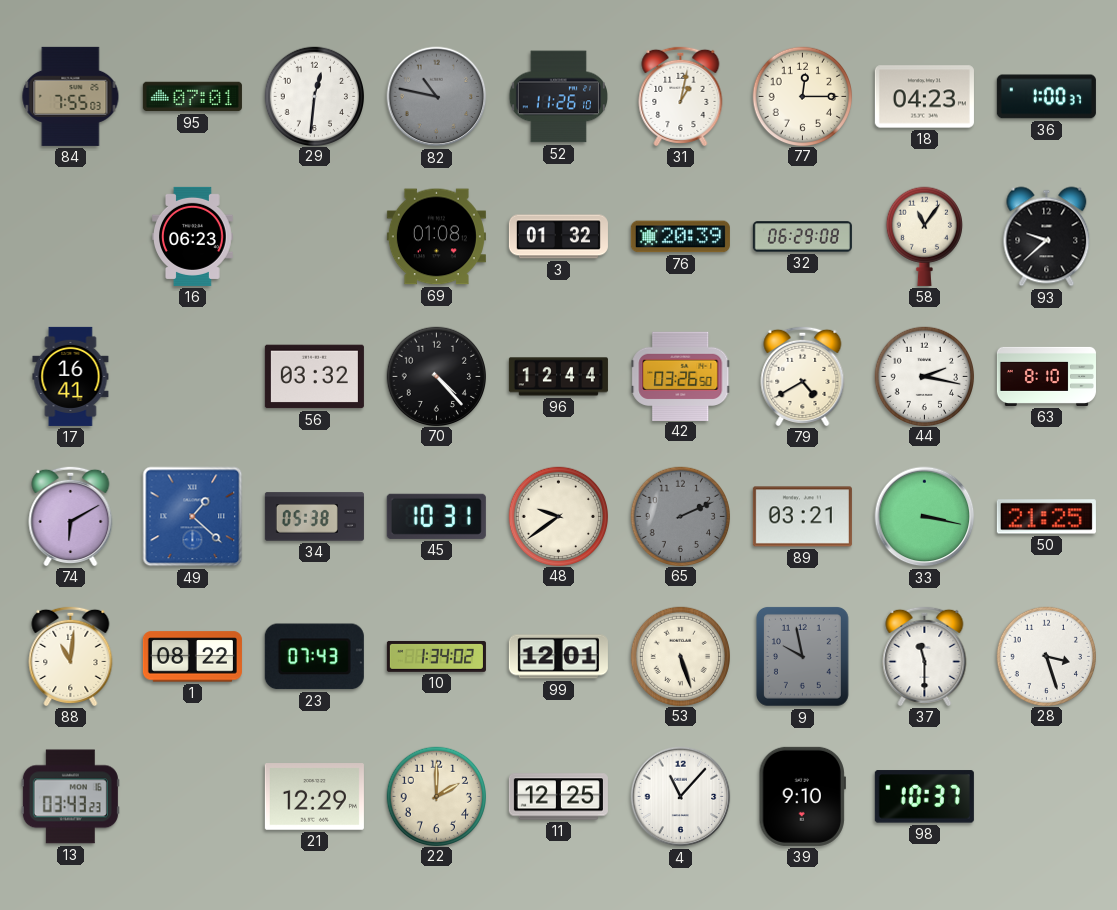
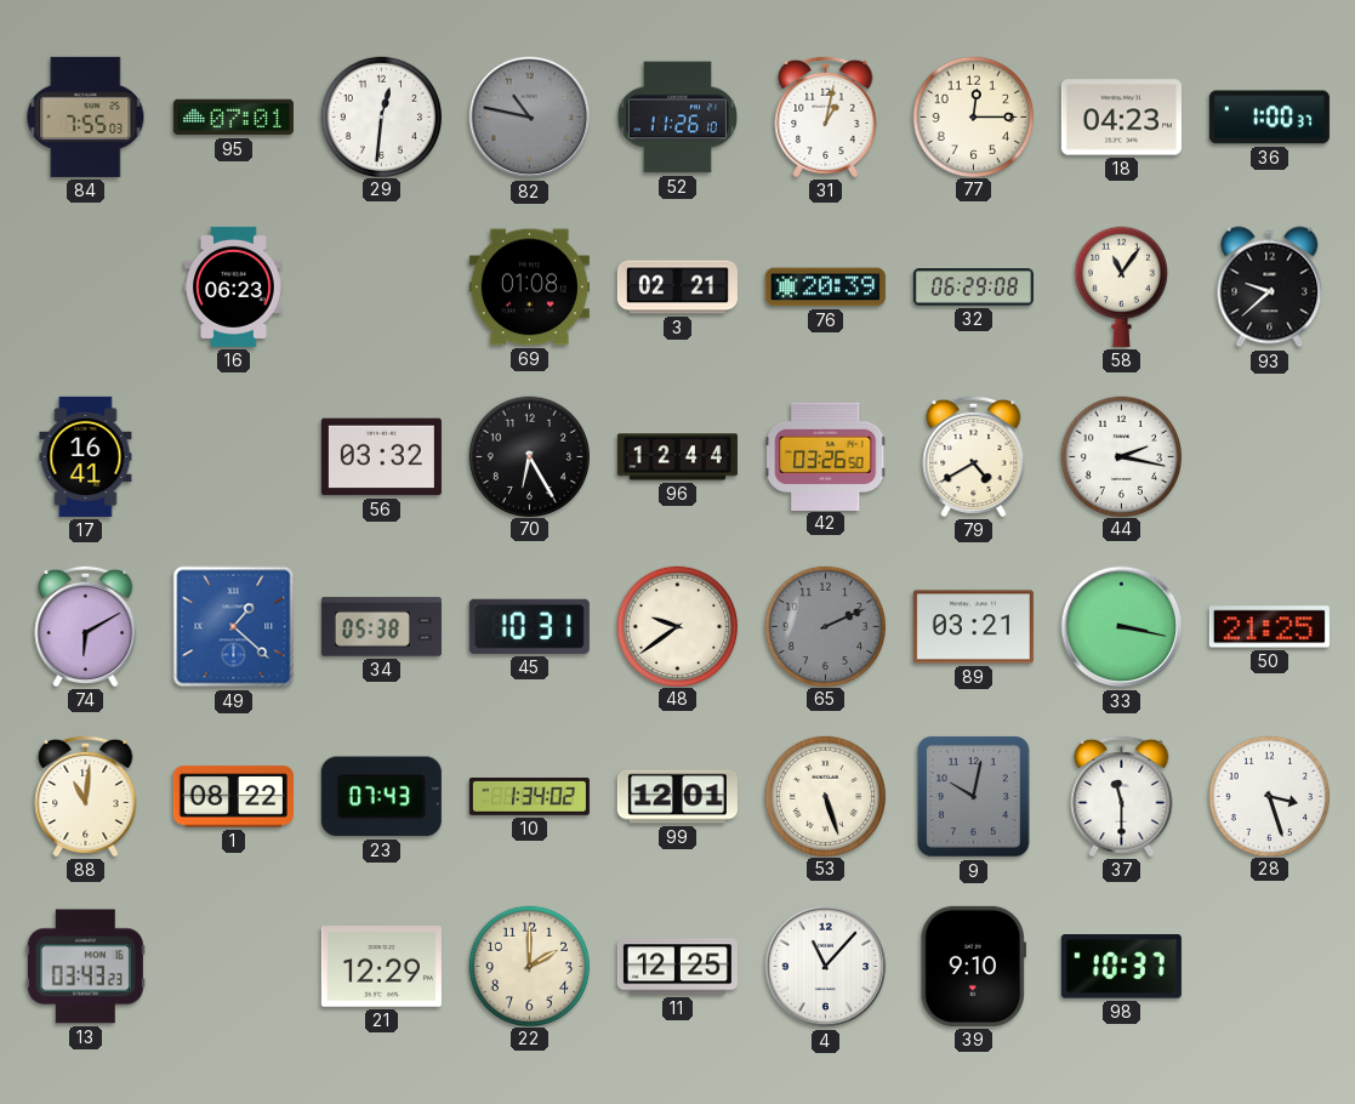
3: 01:32 -> 02:21
70: 4:23 -> 6:25
63: 8:10 -> none
9: 9:58 -> 10:02
